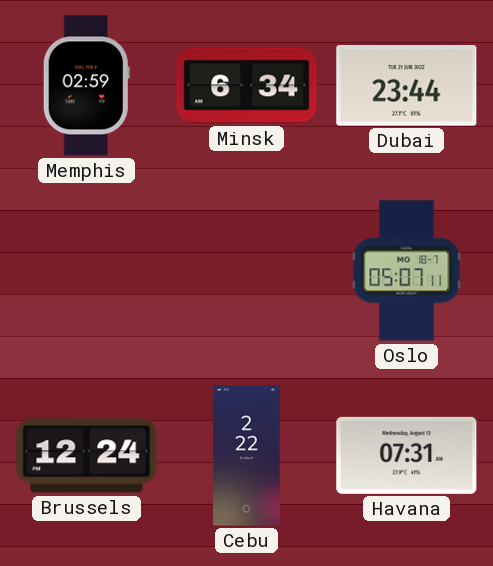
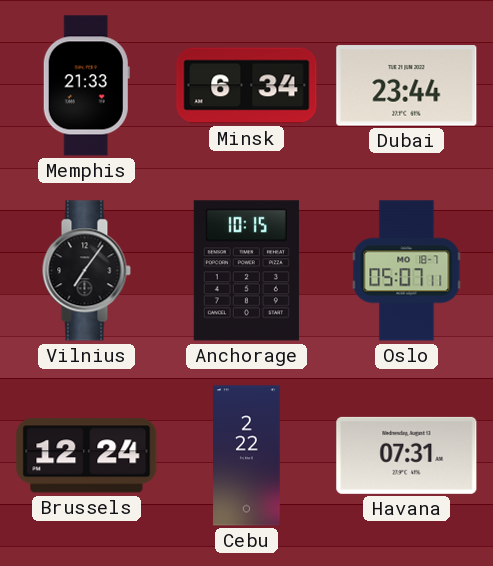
Memphis: 02:59 -> 21:33
Vilnius: none -> 7:06
Anchorage: none -> 10:15
